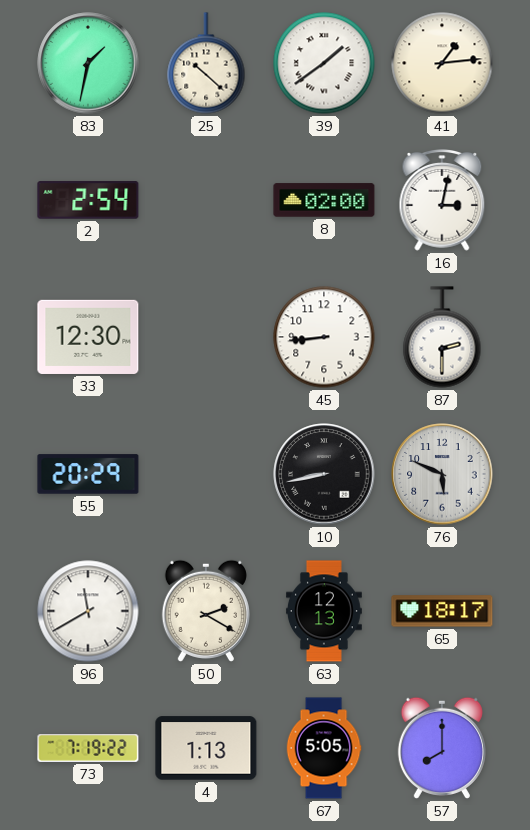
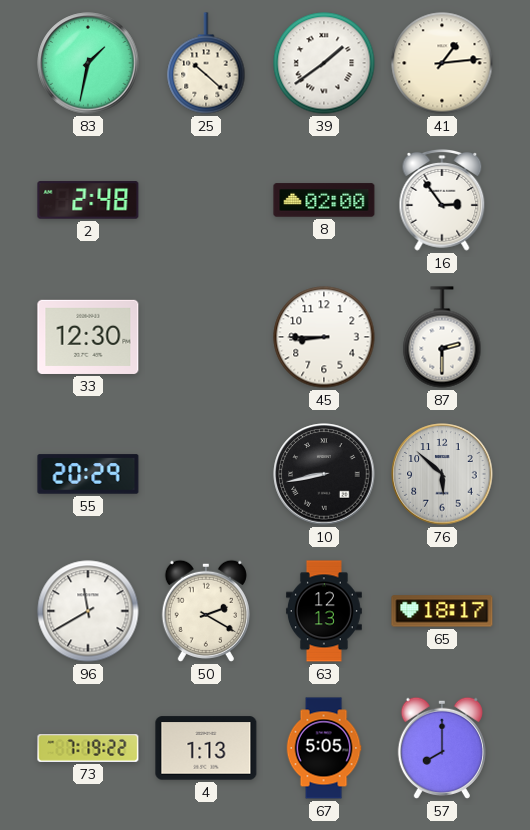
2: 2:54 -> 2:48
16: 3:02 -> 2:54
45: 8:44 -> 8:45
76: 5:49 -> 5:52
